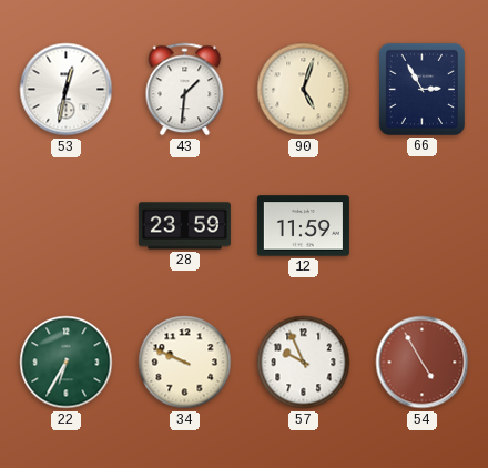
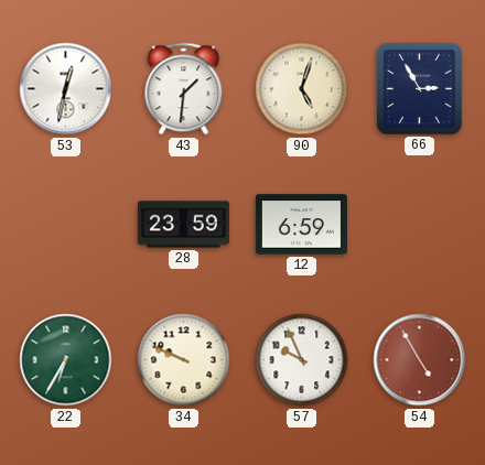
12: 11:59 -> 6:59
